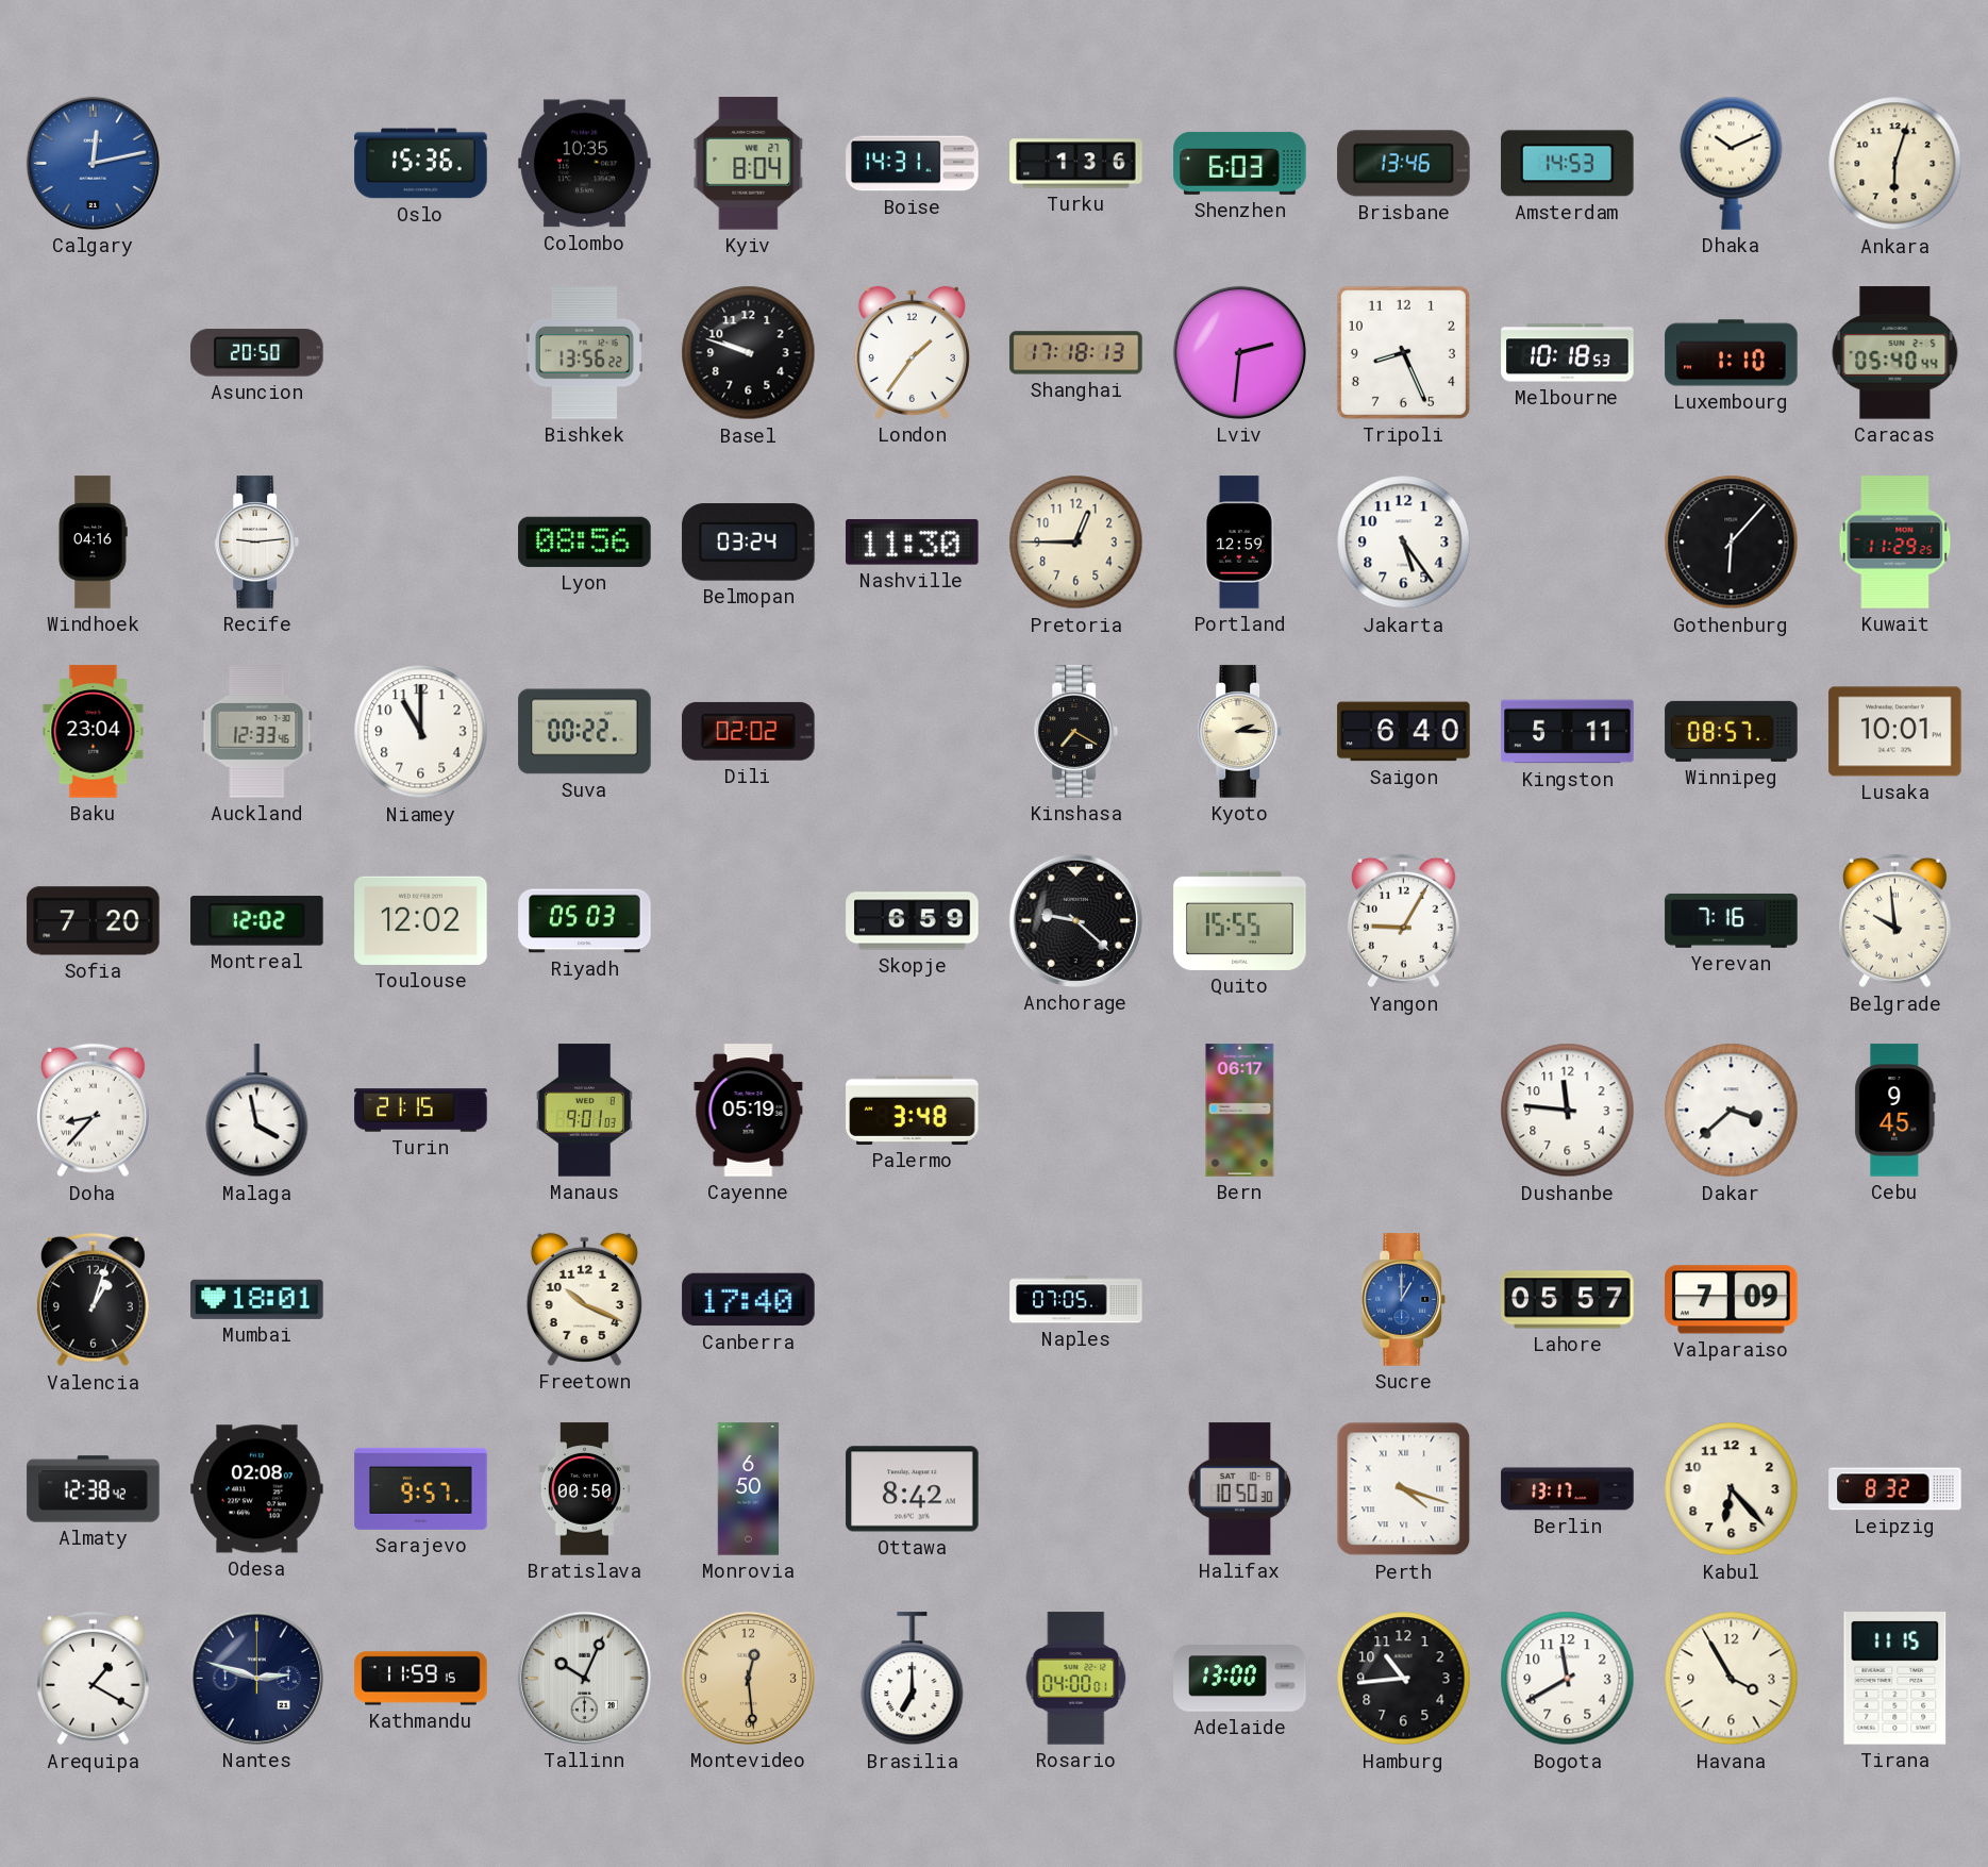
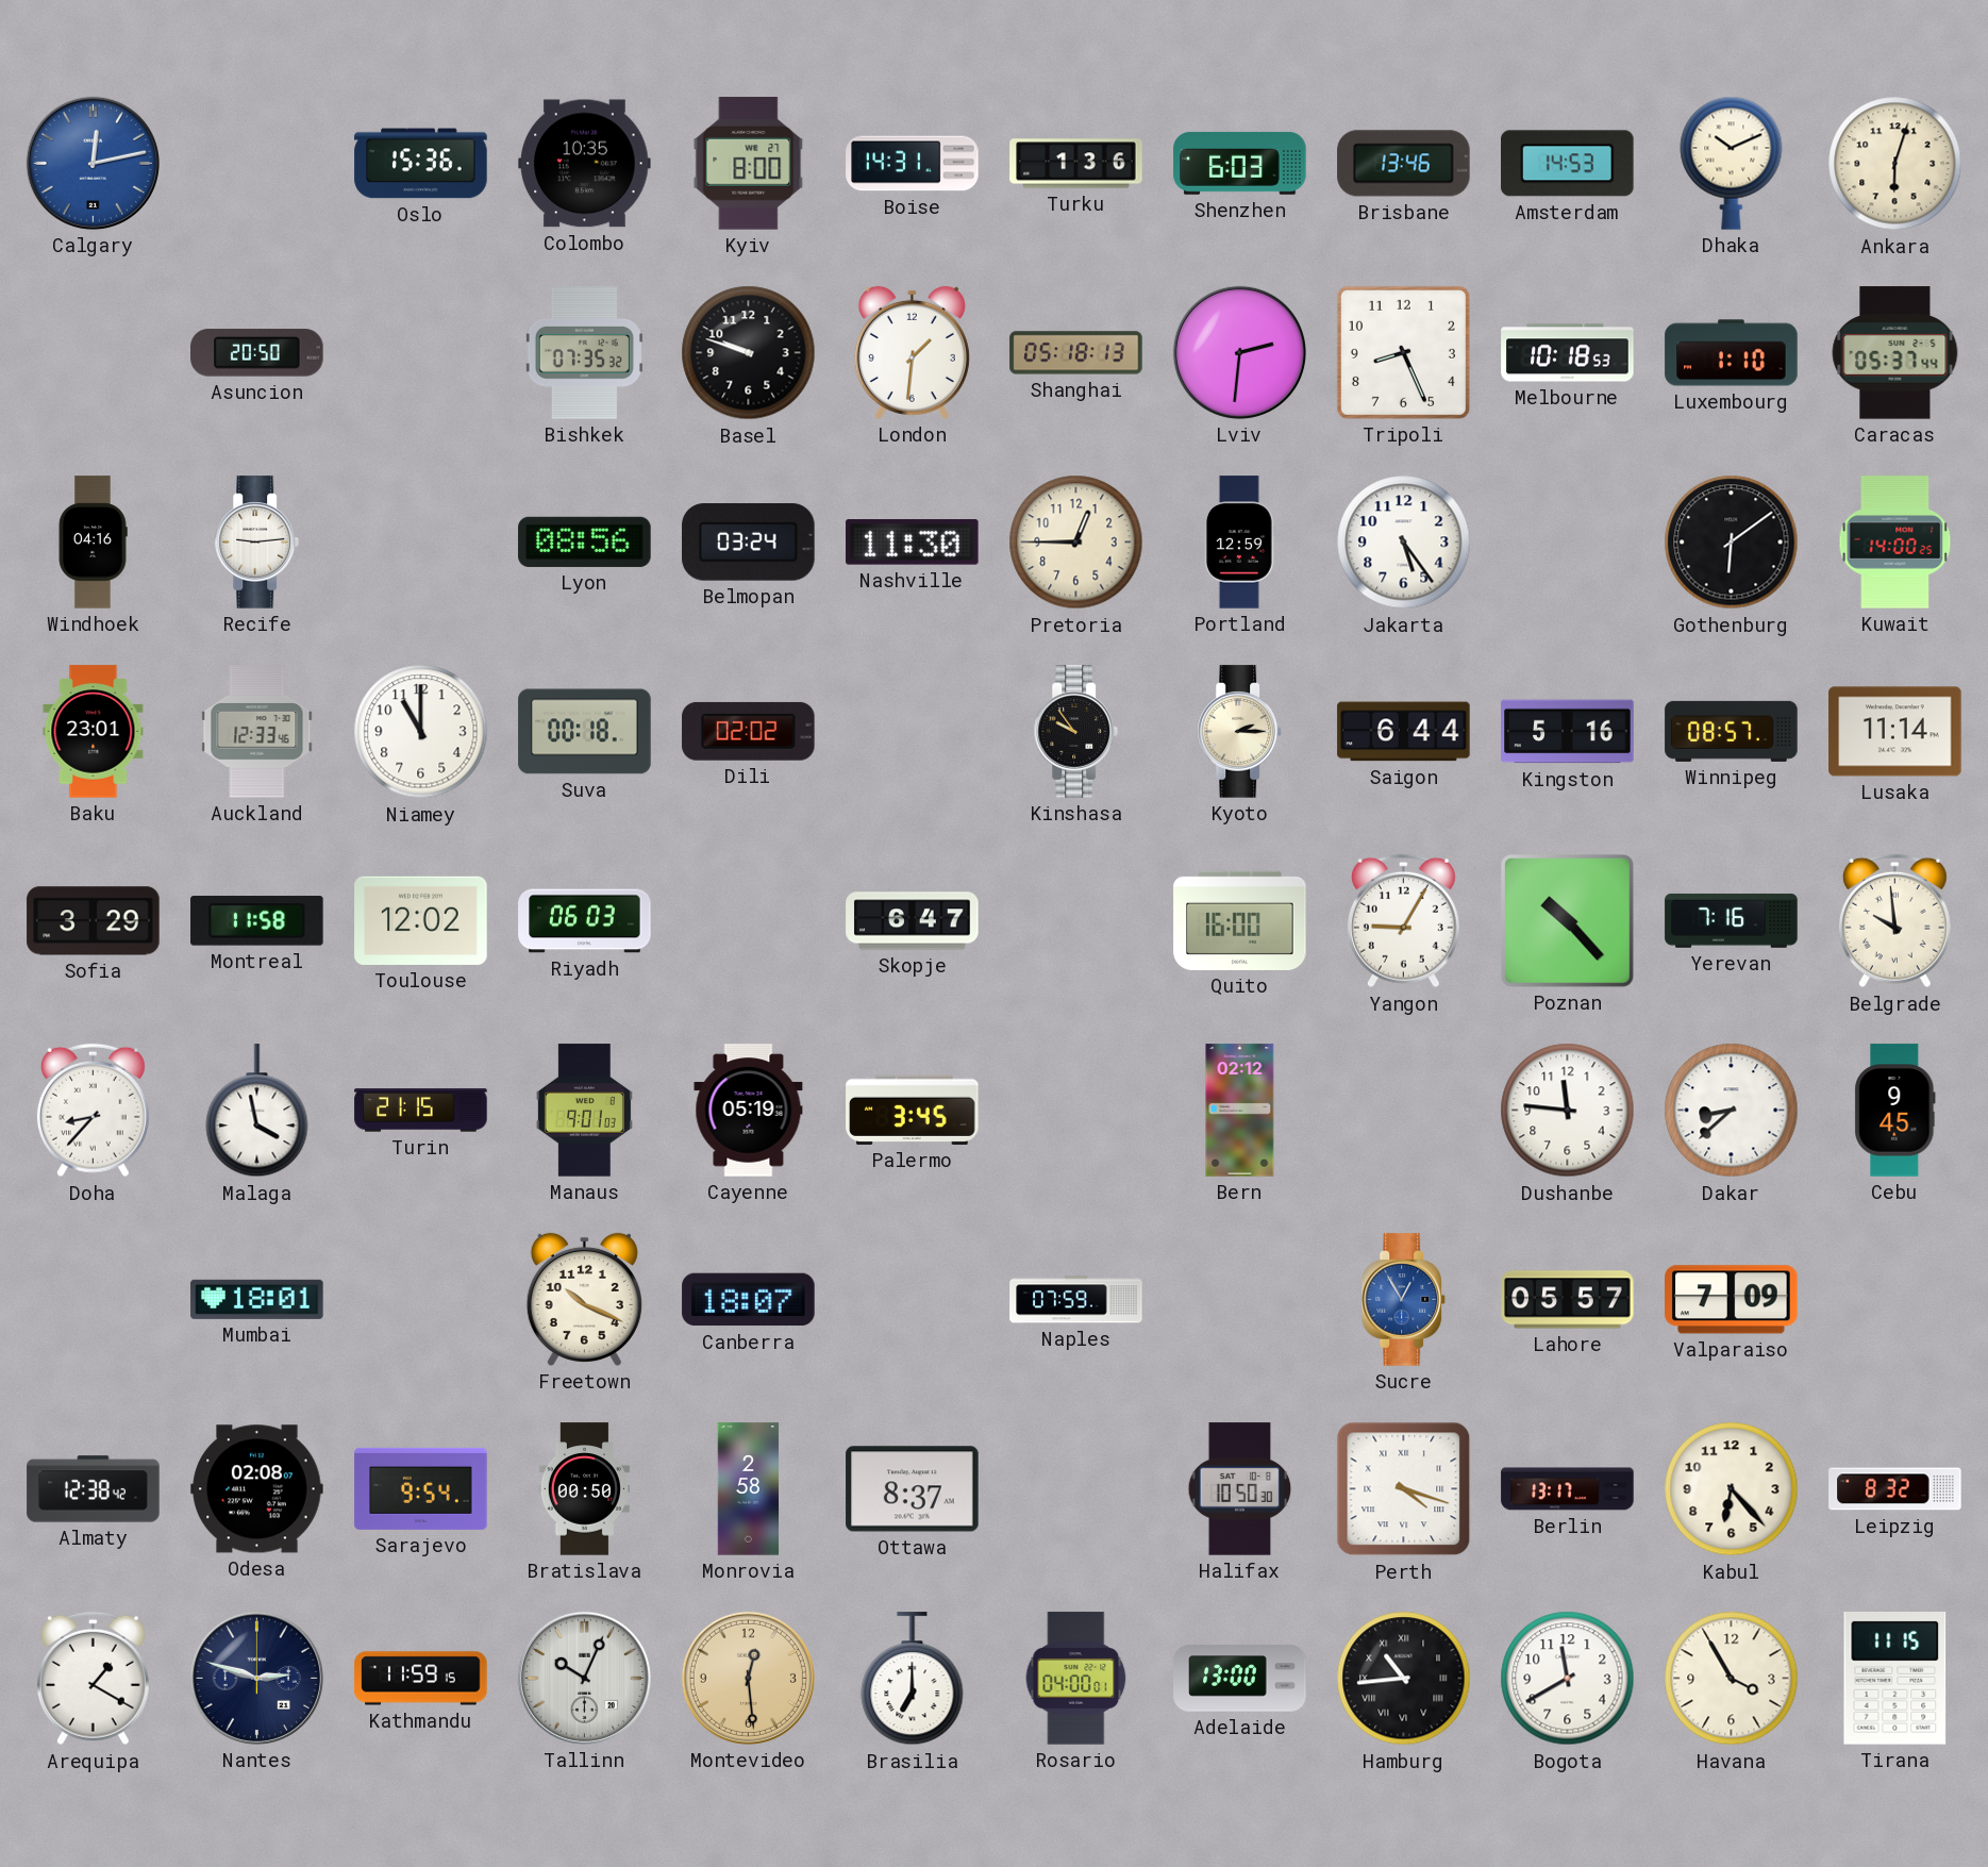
Kyiv: 8:04 -> 8:00
Bishkek: 13:56 -> 07:35
London: 1:36 -> 1:31
Shanghai: 17:18 -> 05:18
Caracas: 05:40 -> 05:37
Gothenburg: 6:07 -> 6:09
Kuwait: 11:29 -> 14:00
Baku: 23:04 -> 23:01
Suva: 00:22 -> 00:18
Kinshasa: 7:20 -> 9:54
Saigon: 6:40 -> 6:44
Kingston: 5:11 -> 5:16
Lusaka: 10:01 -> 11:14
Sofia: 7:20 -> 3:29
Montreal: 12:02 -> 11:58
Riyadh: 05:03 -> 06:03
Skopje: 6:59 -> 6:47
Anchorage: 9:22 -> none
Quito: 15:55 -> 16:00
Poznan: none -> 10:23
Palermo: 3:48 -> 3:45
Bern: 06:17 -> 02:12
Dakar: 3:38 -> 8:38
Valencia: 1:03 -> none
Canberra: 17:40 -> 18:07
Naples: 07:05 -> 07:59
Sucre: 1:00 -> 12:55
Sarajevo: 9:57 -> 9:54
Monrovia: 6:50 -> 2:58
Ottawa: 8:42 -> 8:37
Hamburg numerals: Arabic -> Roman
